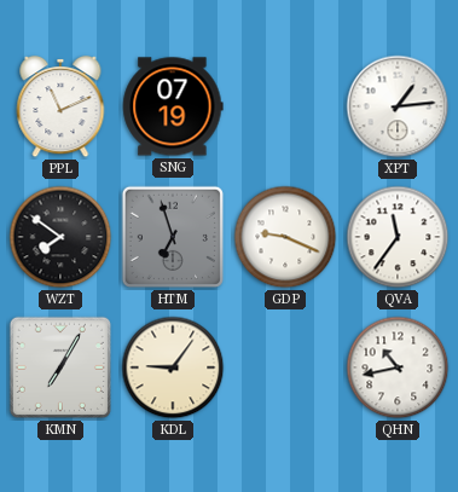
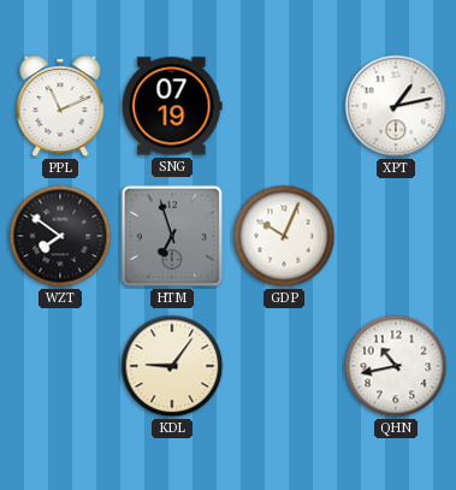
XPT: 1:14 -> 1:13
GDP: 9:19 -> 10:04
QVA: 11:36 -> none
KMN: 7:05 -> none
